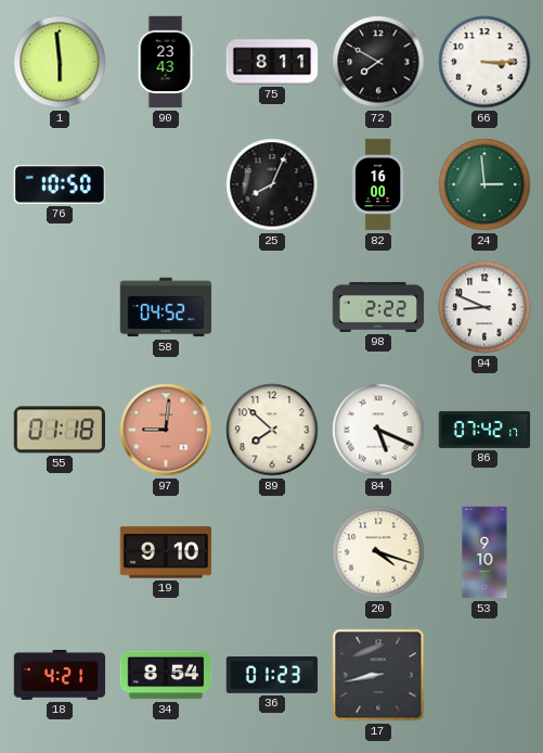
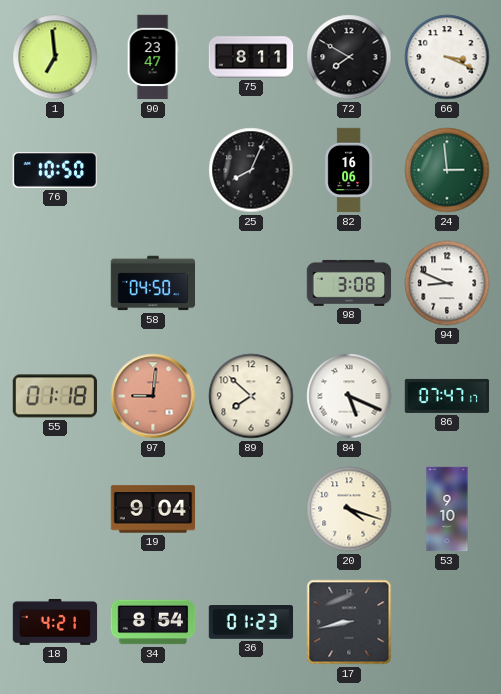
1: 5:59 -> 6:59
90: 23:43 -> 23:47
66: 3:15 -> 3:19
82: 16:00 -> 16:06
58: 04:52 -> 04:50
98: 2:22 -> 3:08
86: 07:42 -> 07:47
19: 9:10 -> 9:04
